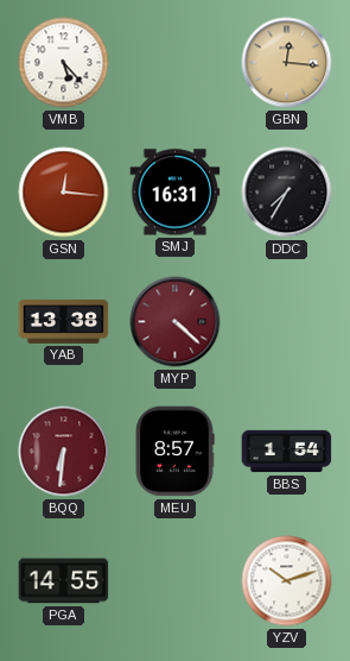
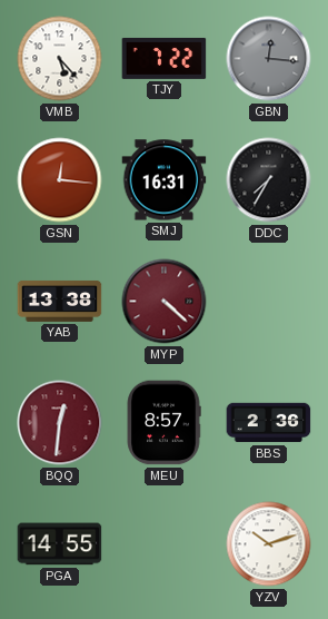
TJY: none -> 7:22
GBN dial: champagne -> grey
BQQ: 6:31 -> 12:31
BBS: 1:54 -> 2:36
